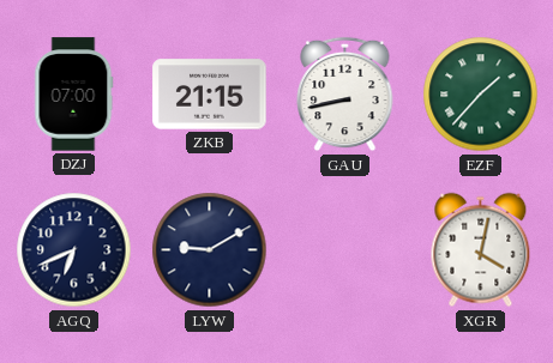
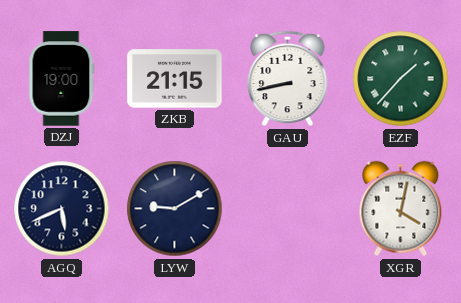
DZJ: 07:00 -> 19:00
AGQ: 6:41 -> 5:41
